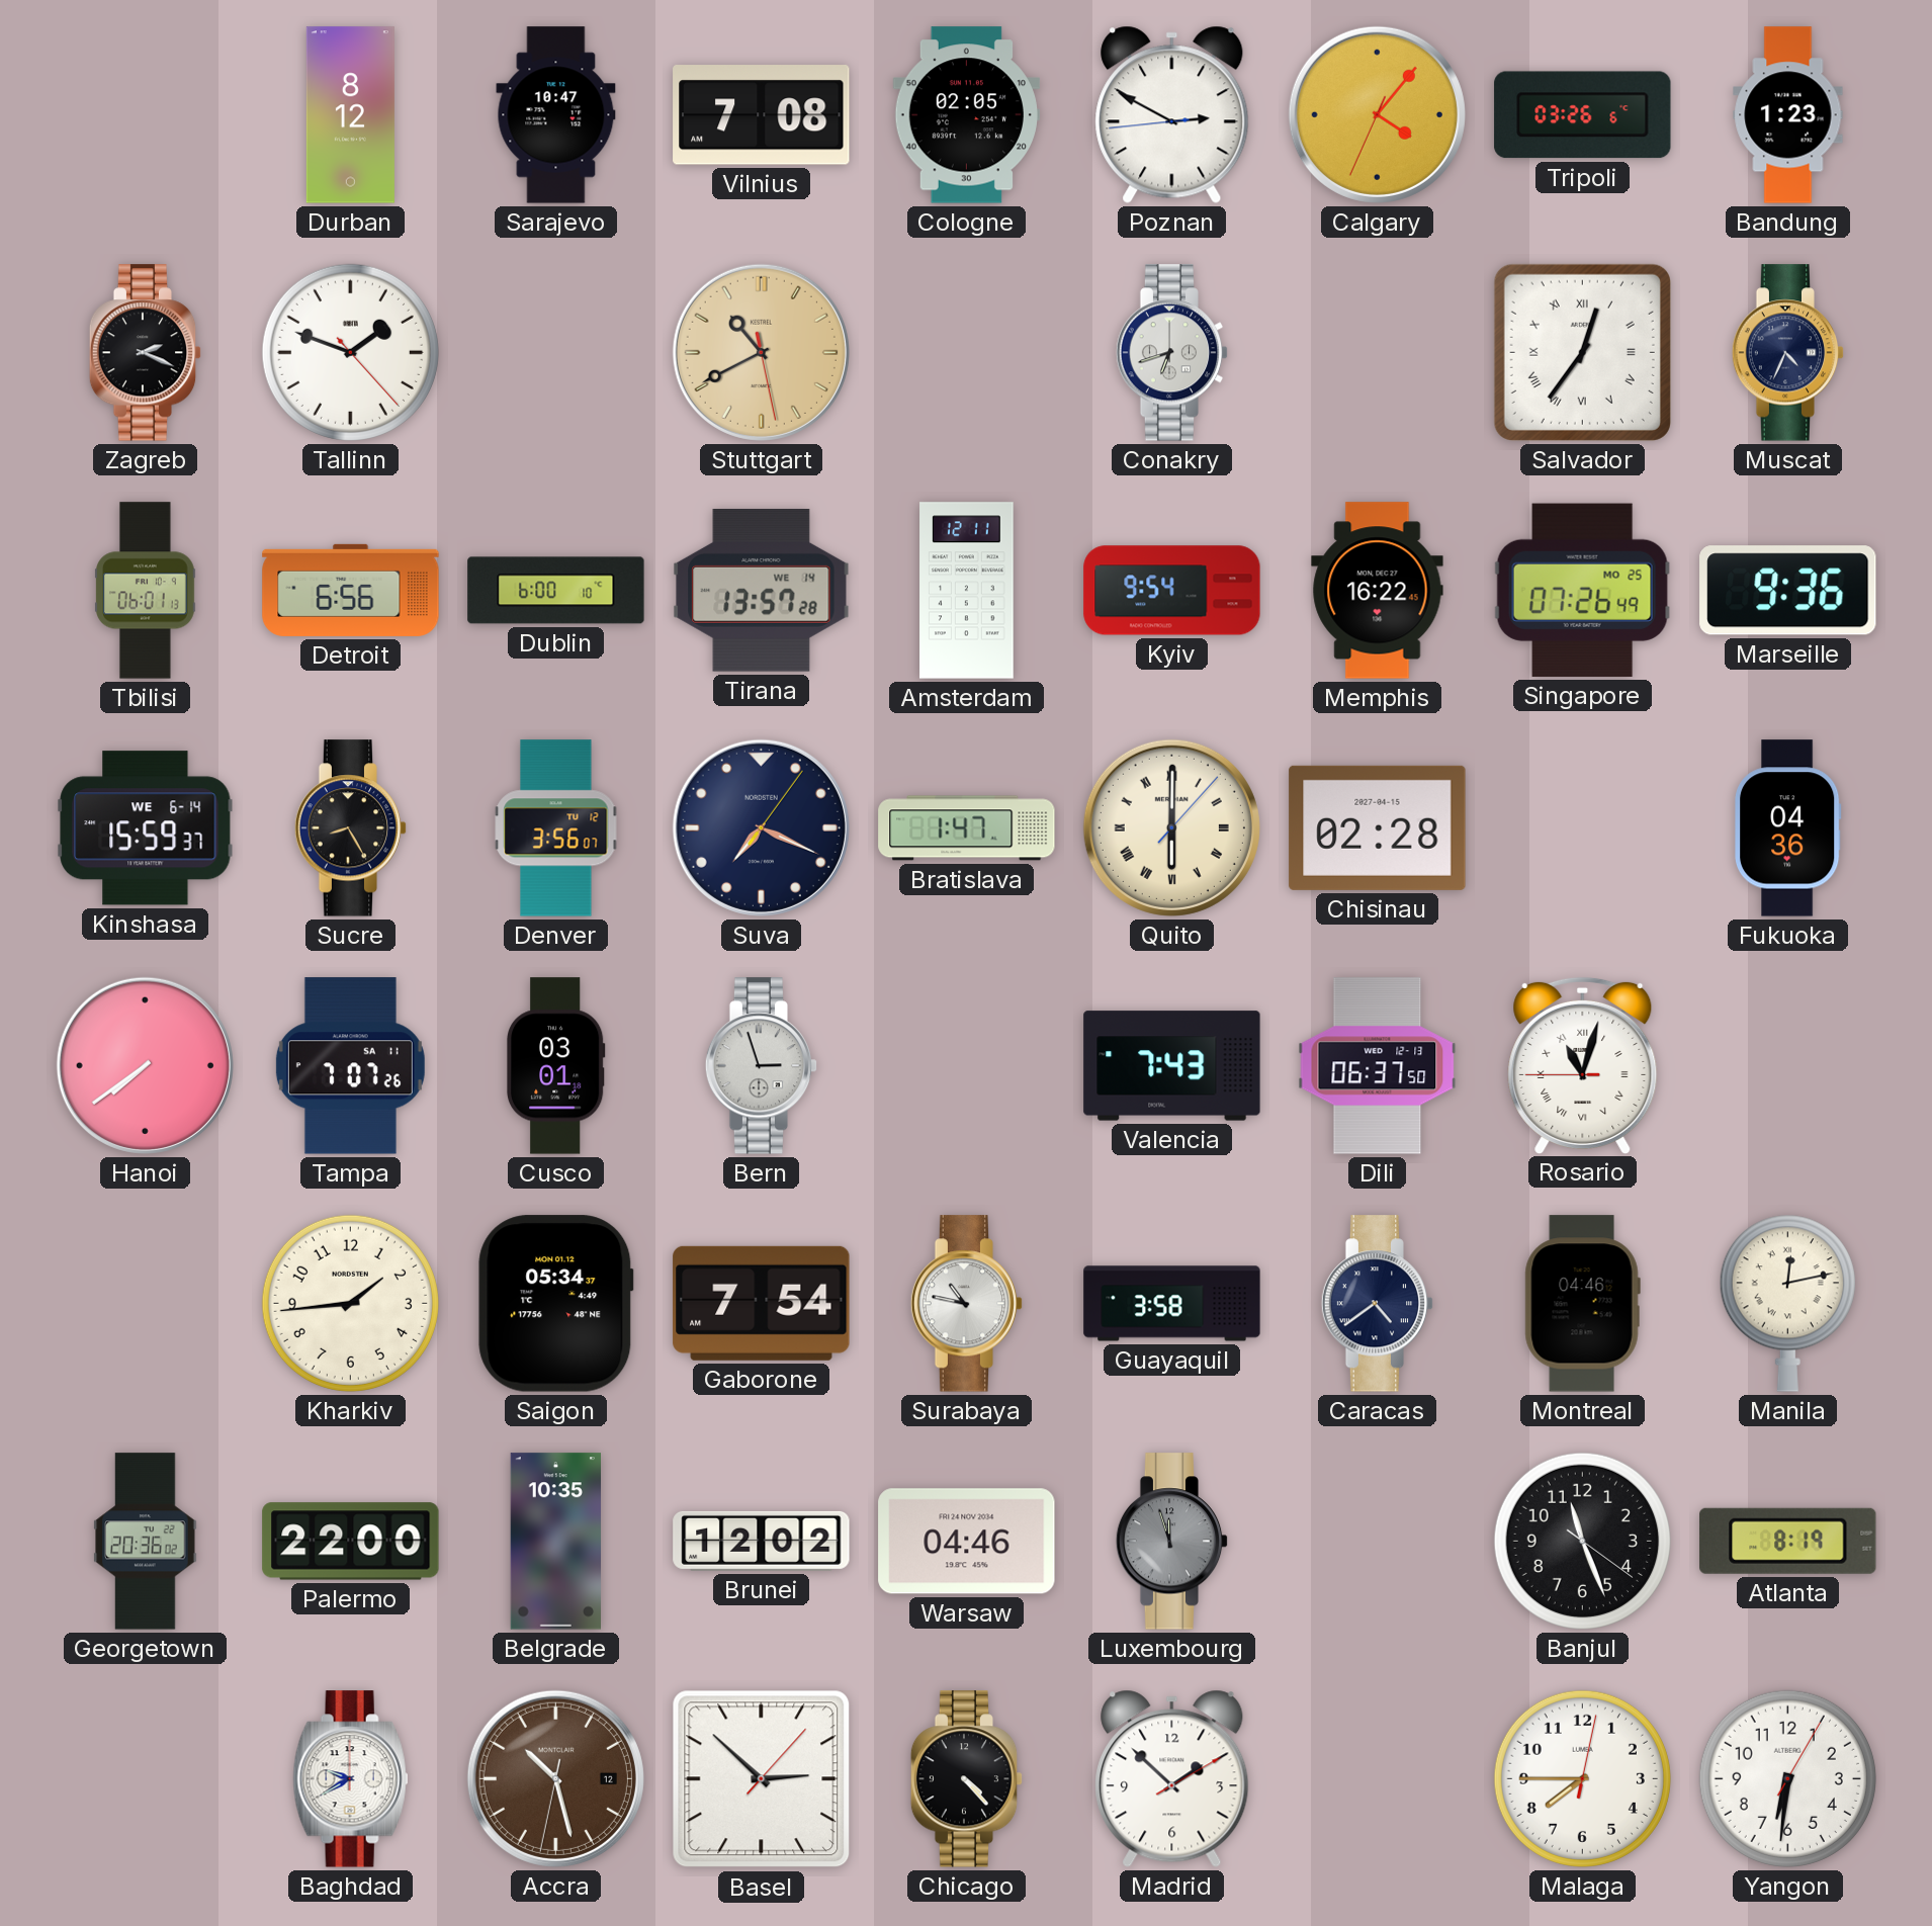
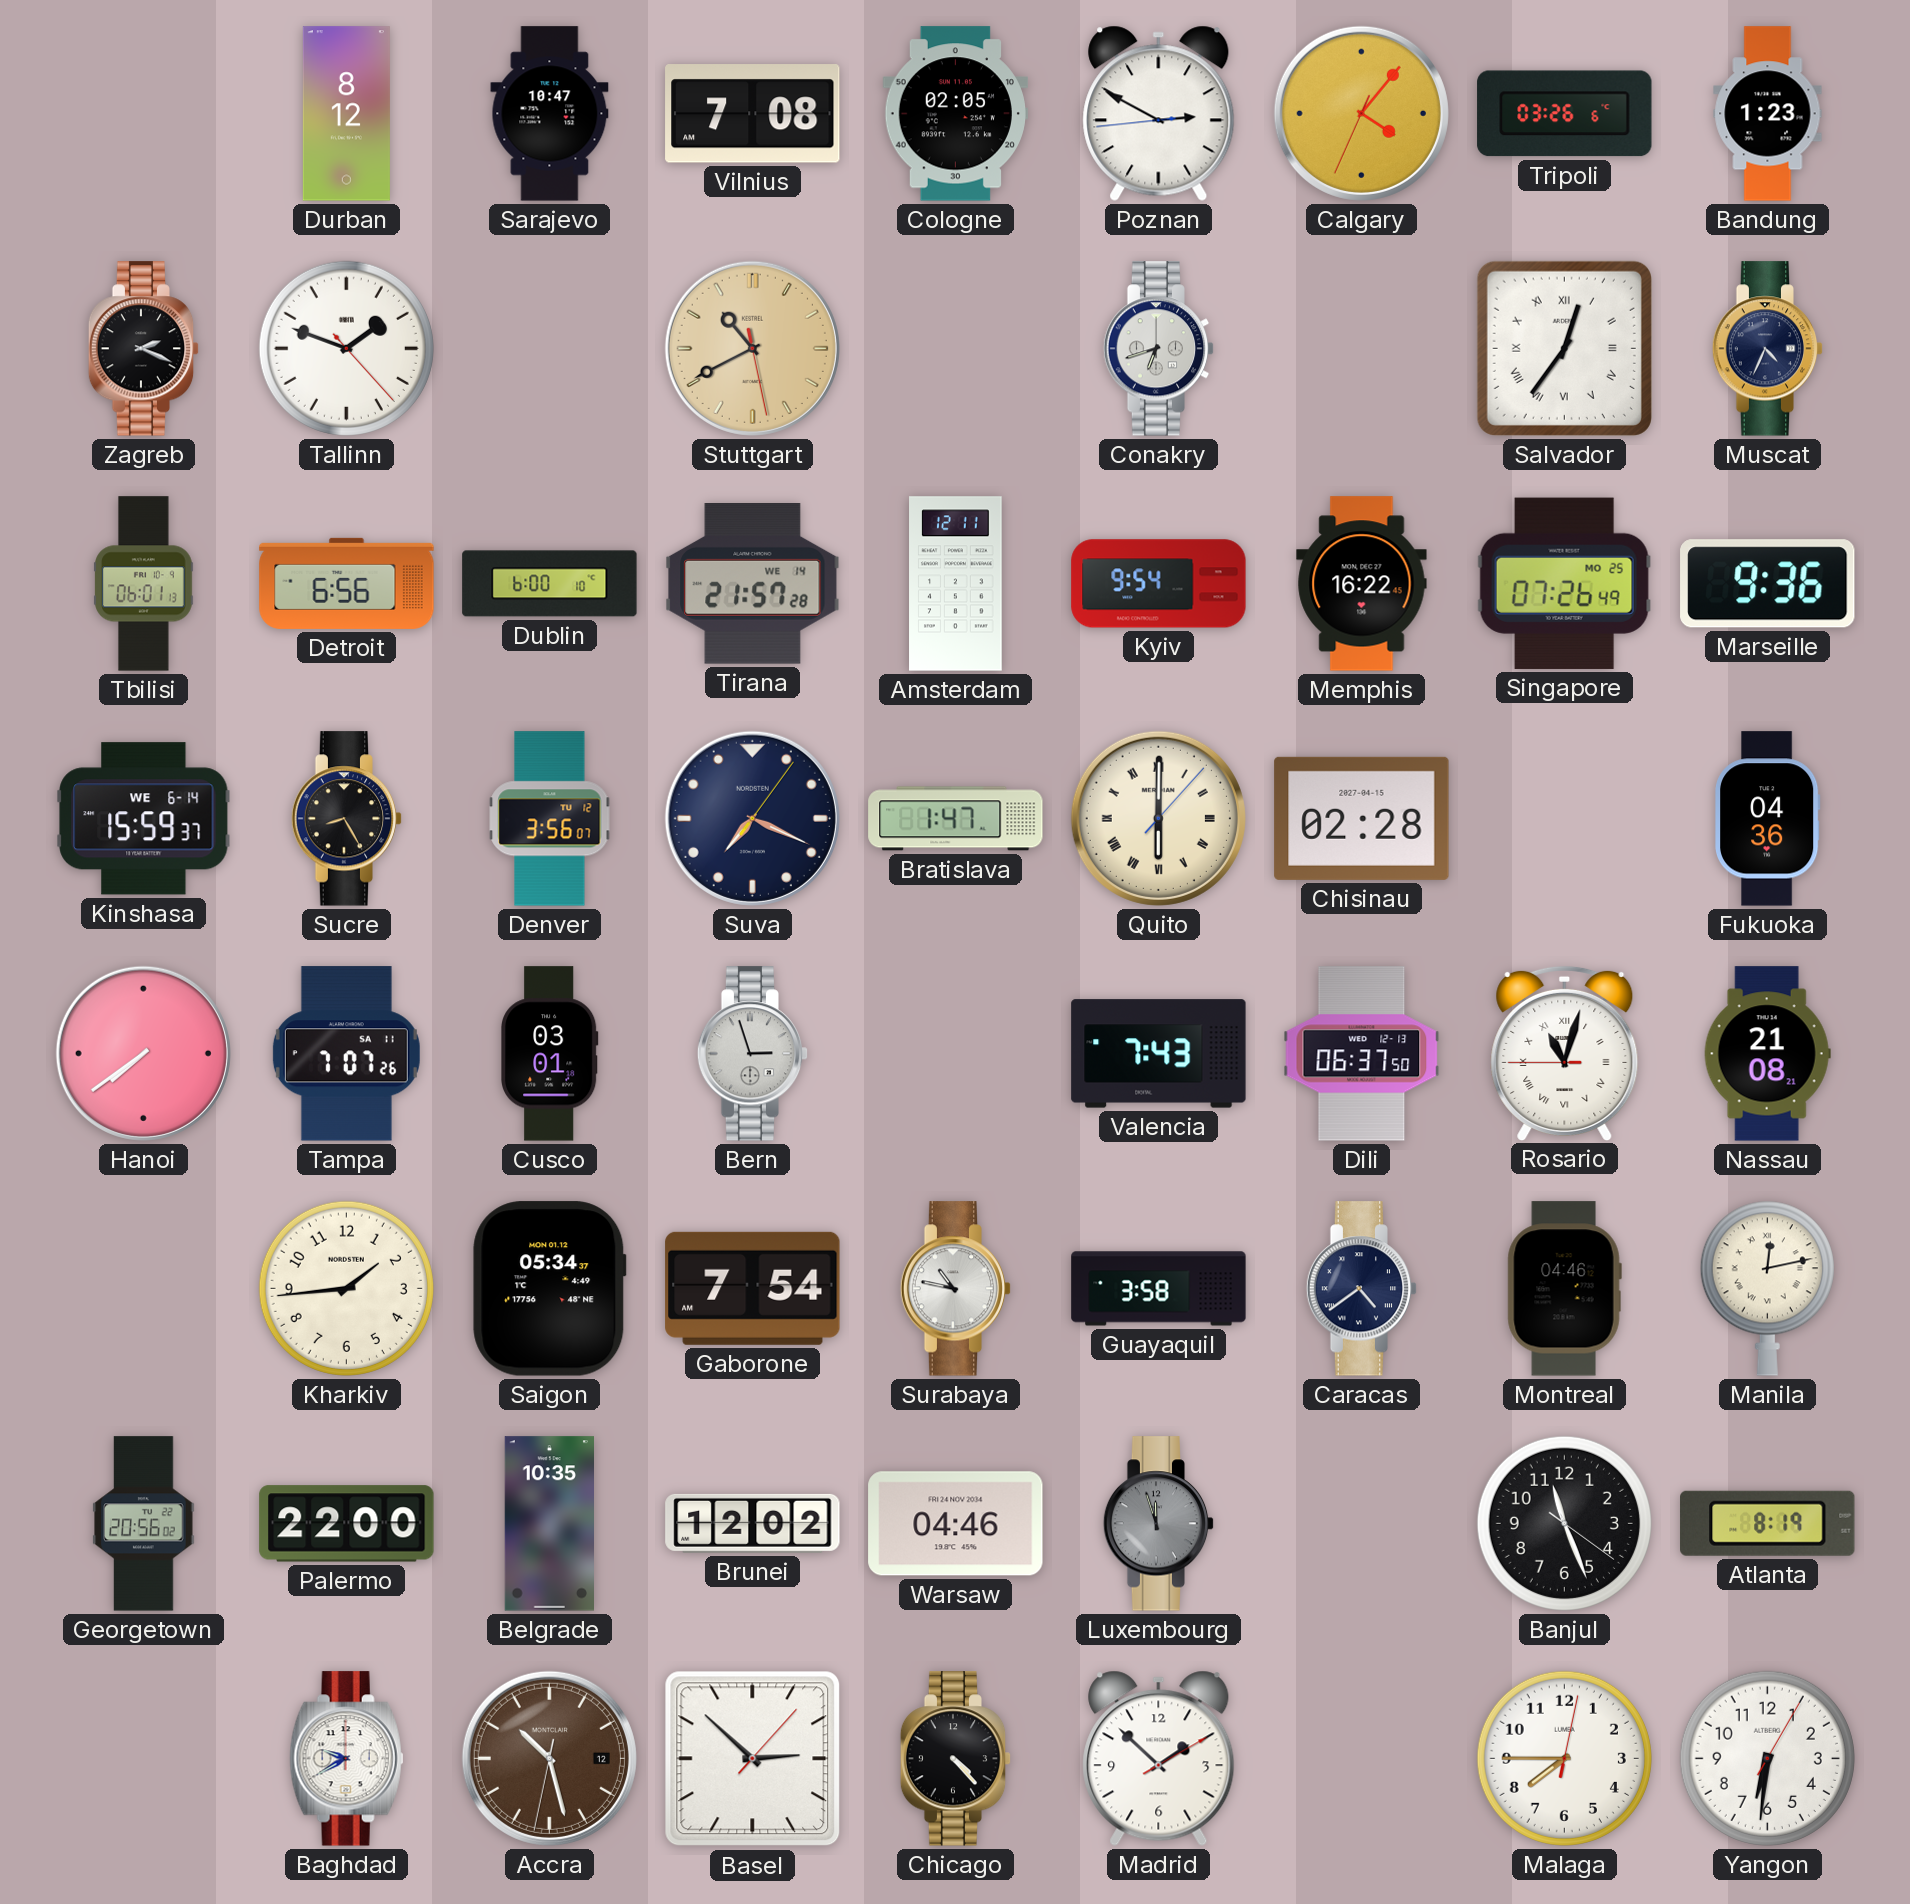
Tirana: 13:57 -> 21:57
Nassau: none -> 21:08
Georgetown: 20:36 -> 20:56
